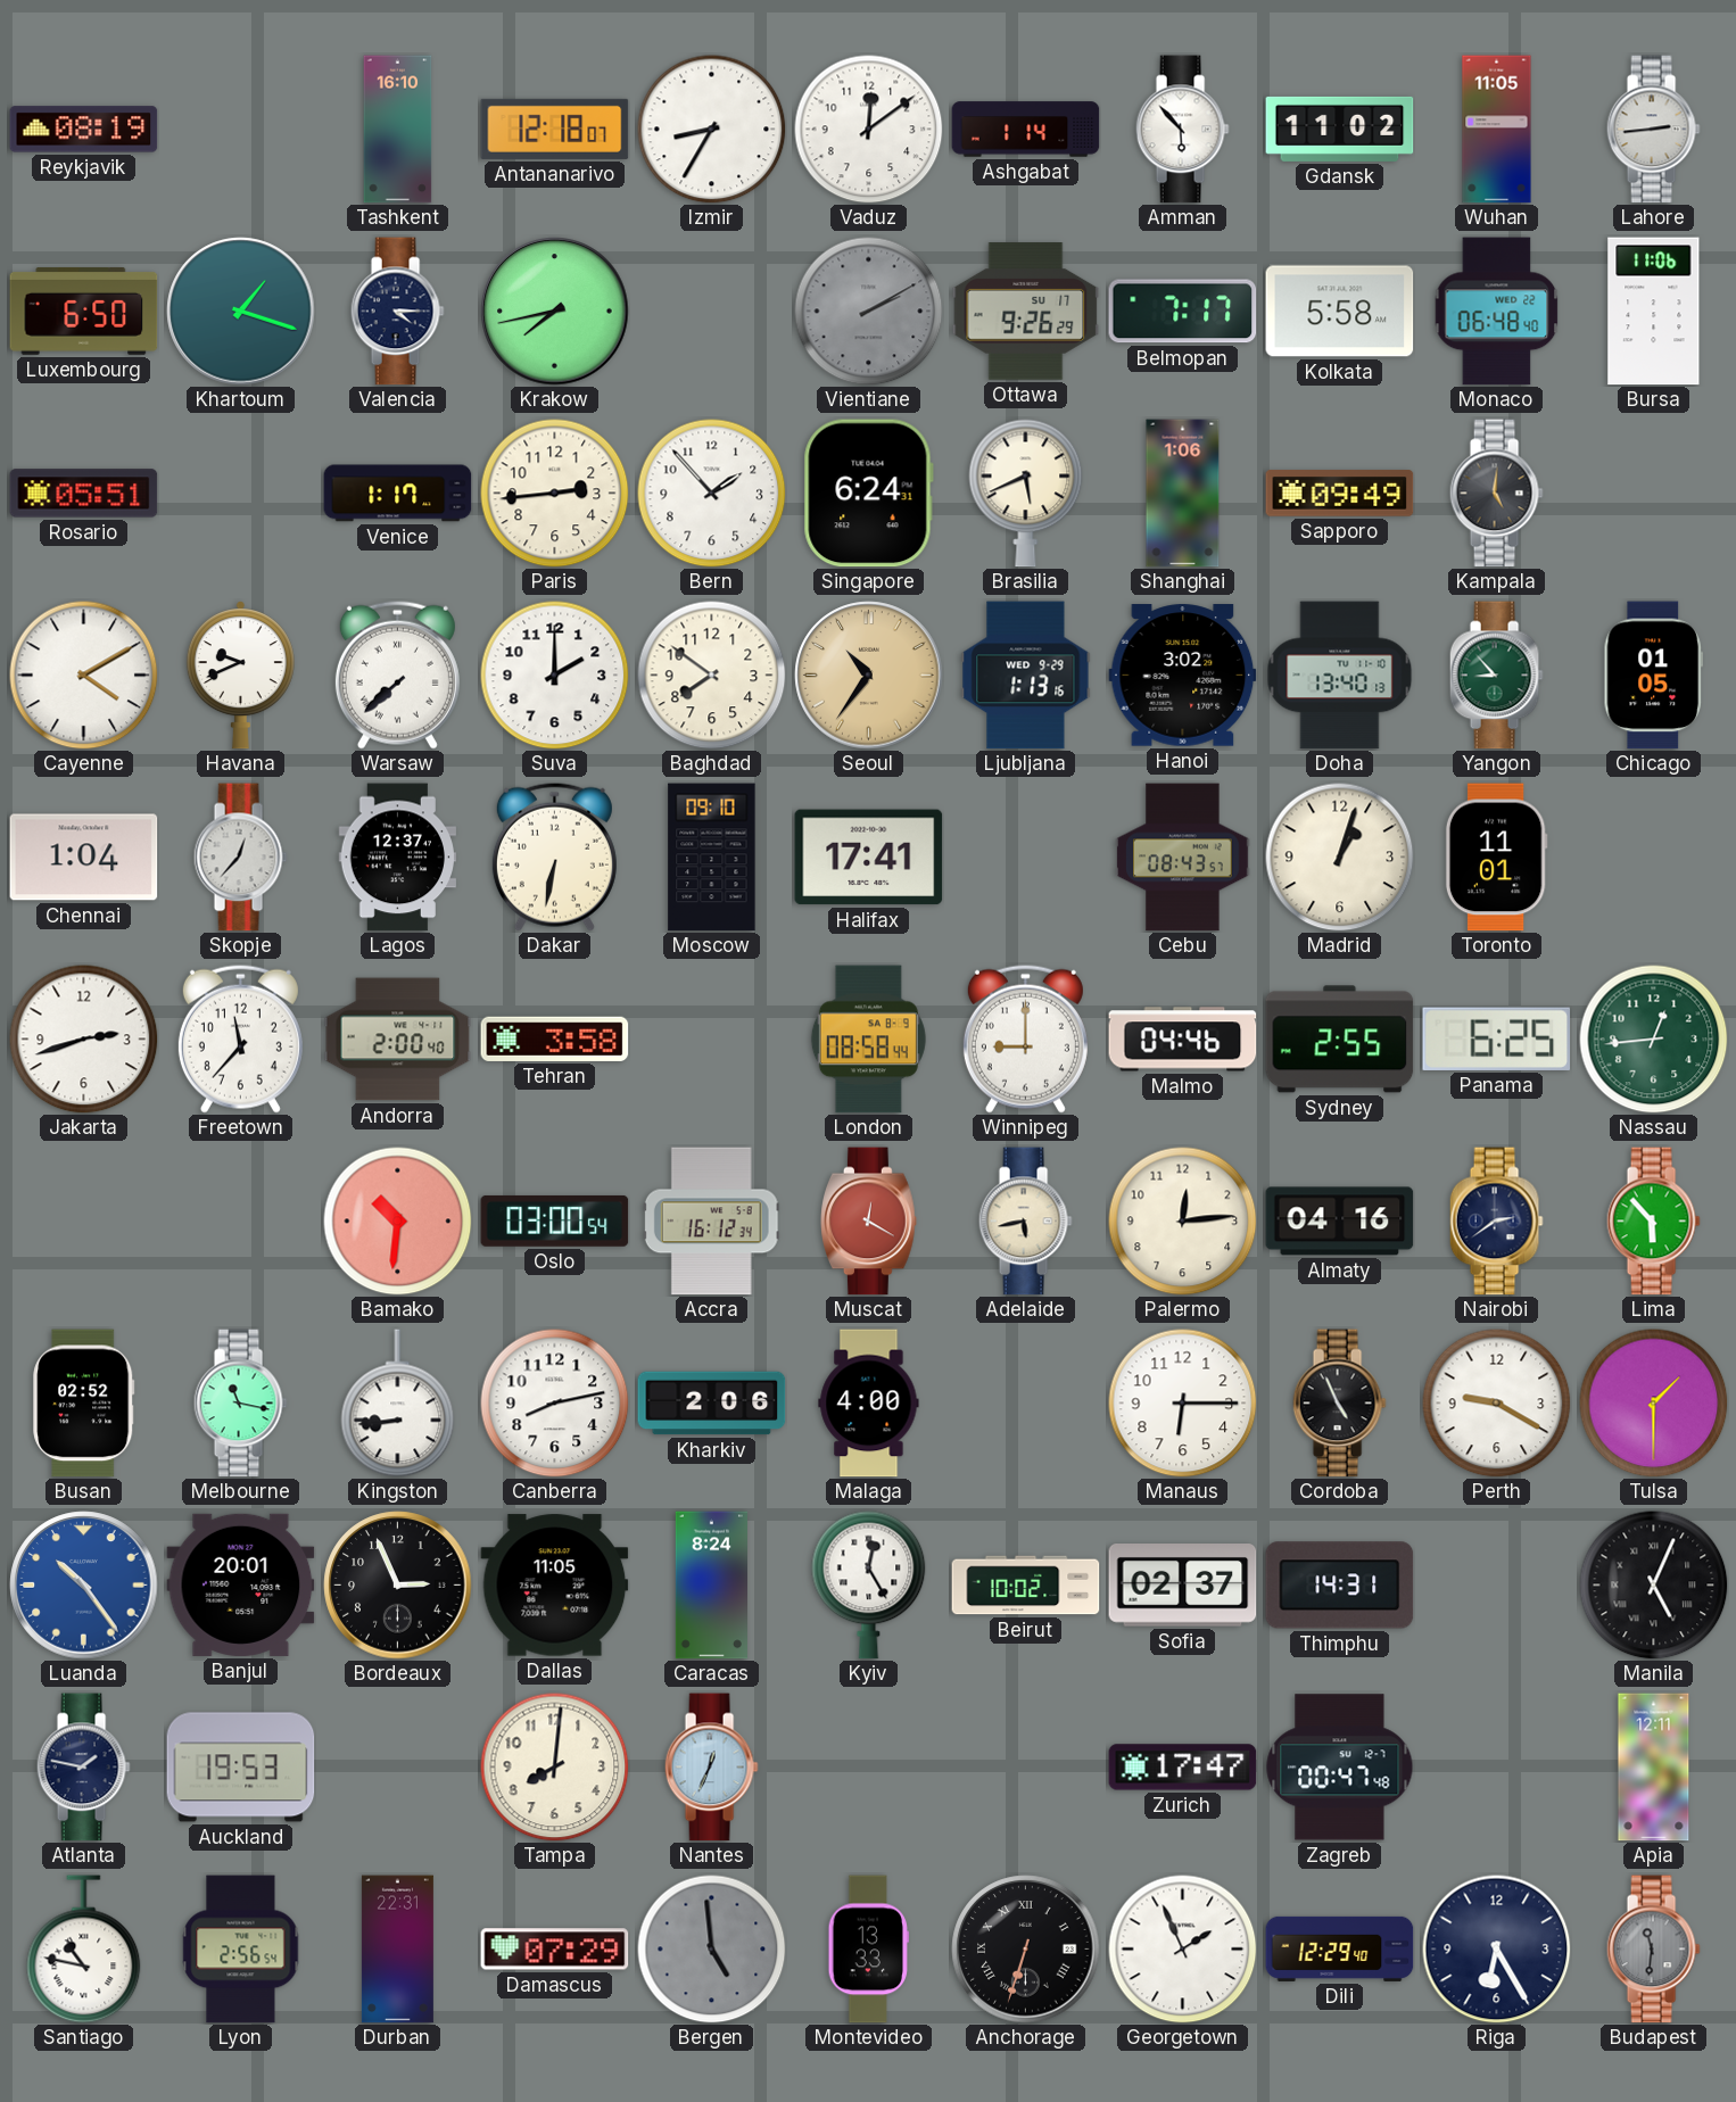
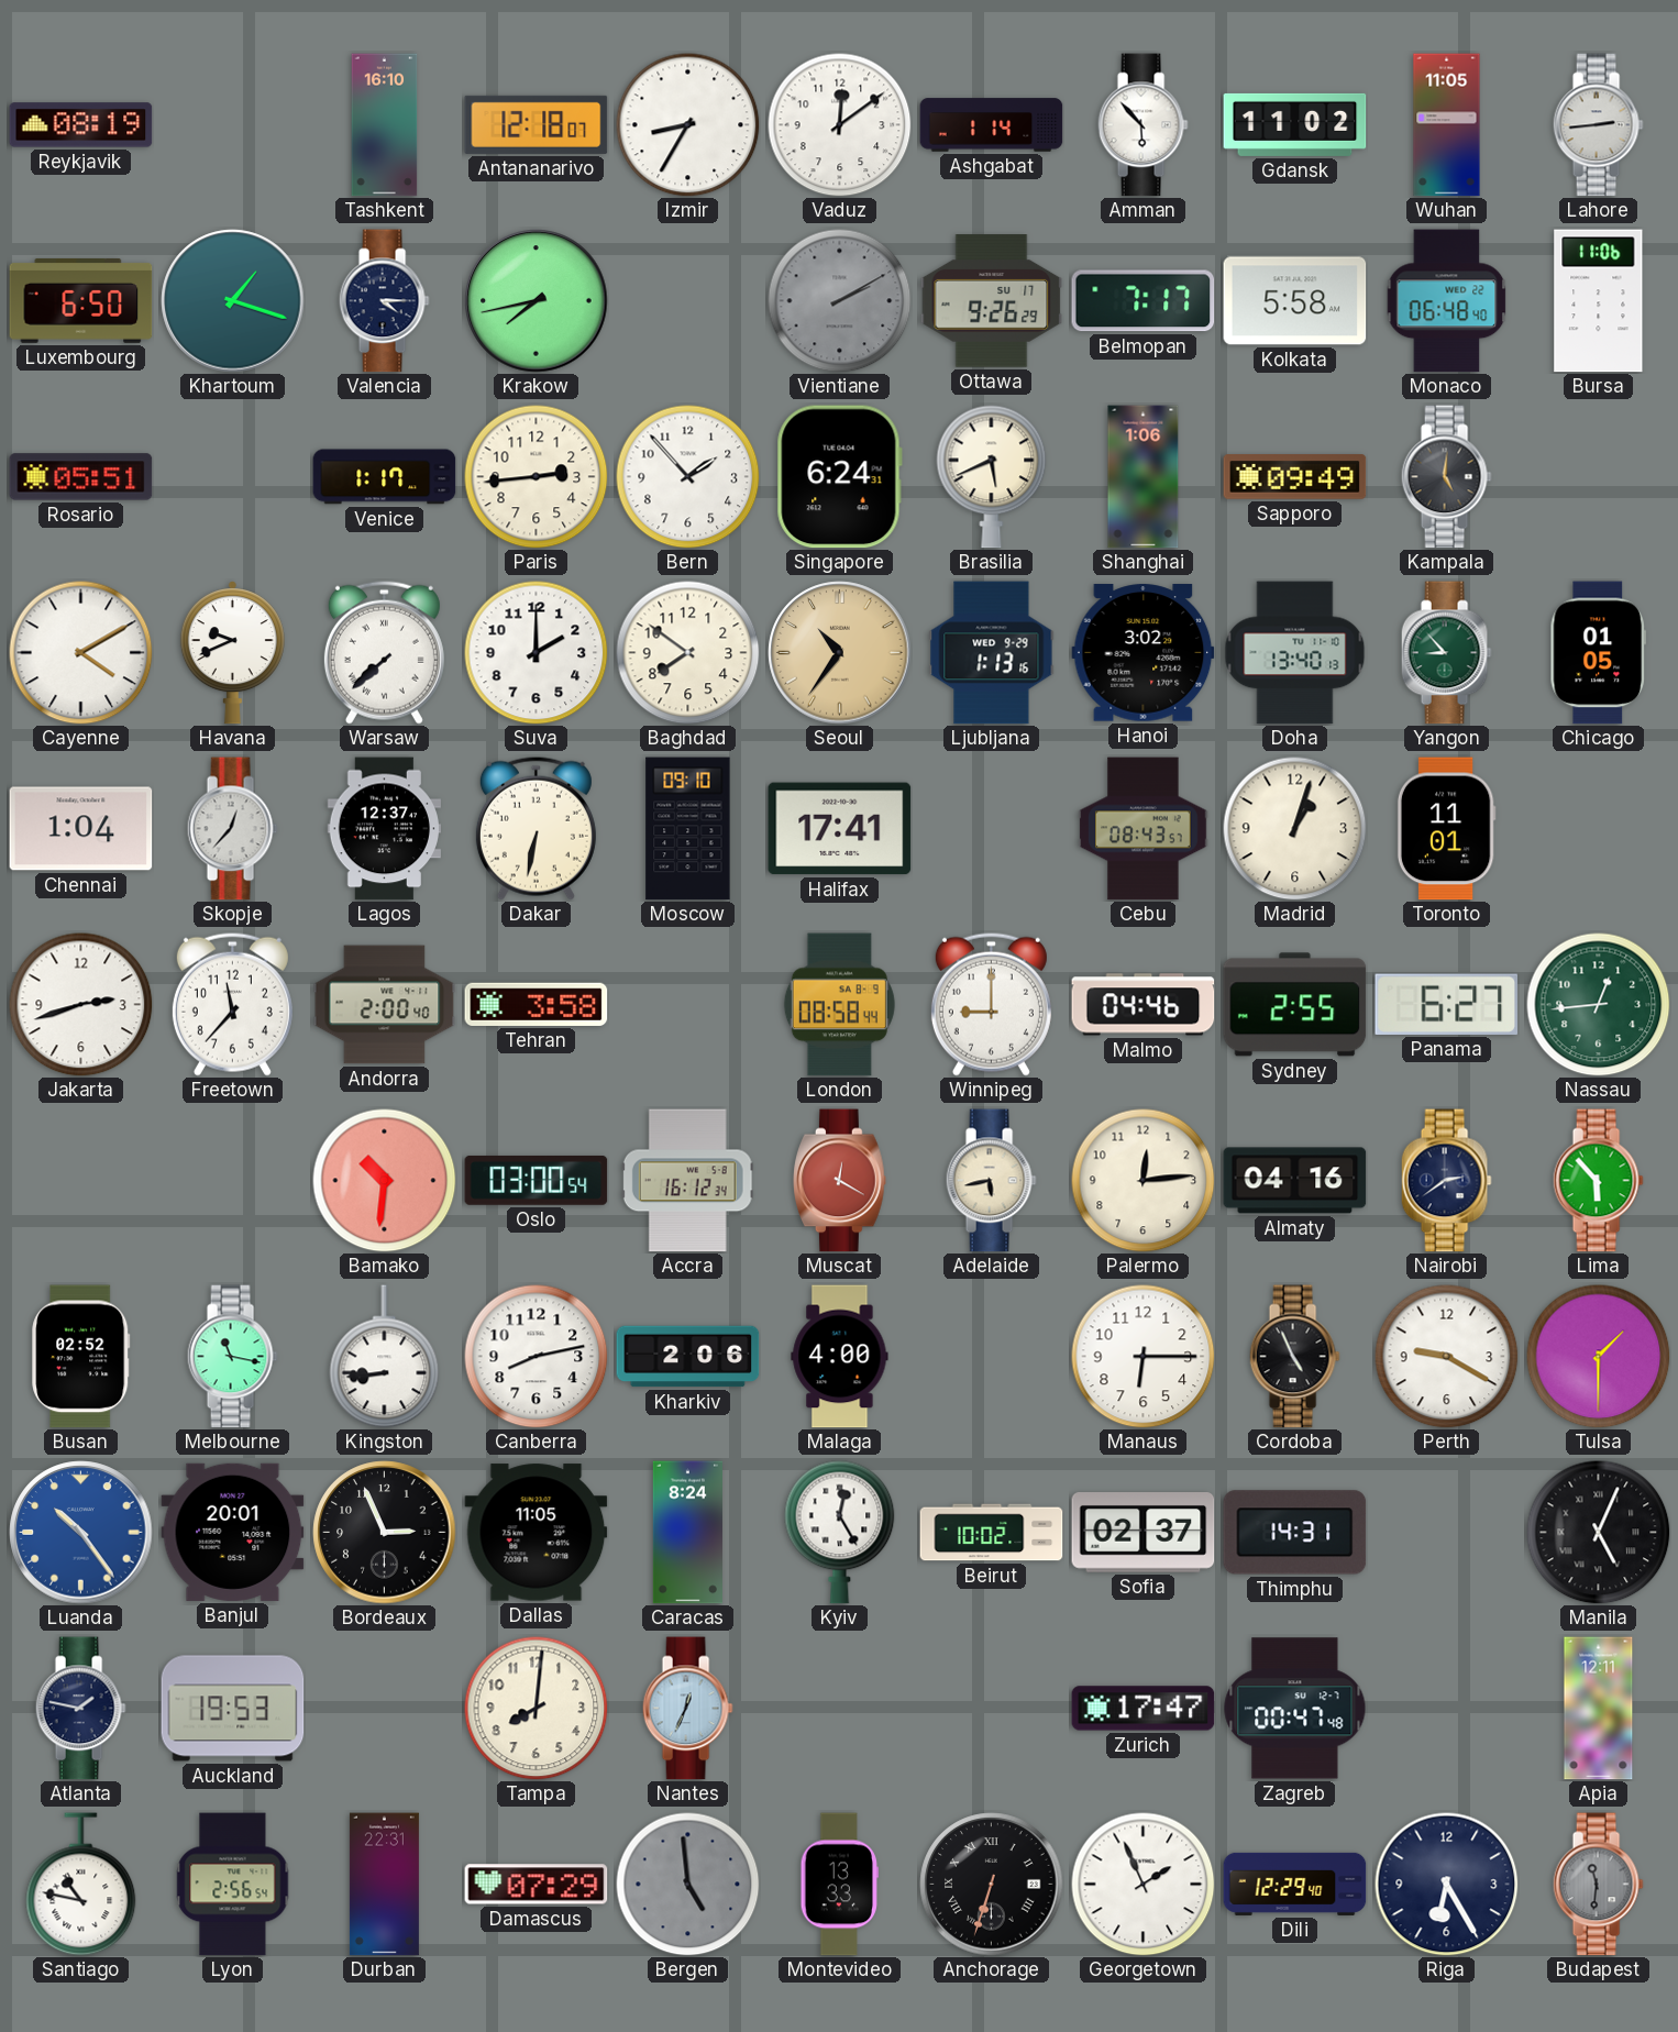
Panama: 6:25 -> 6:27
